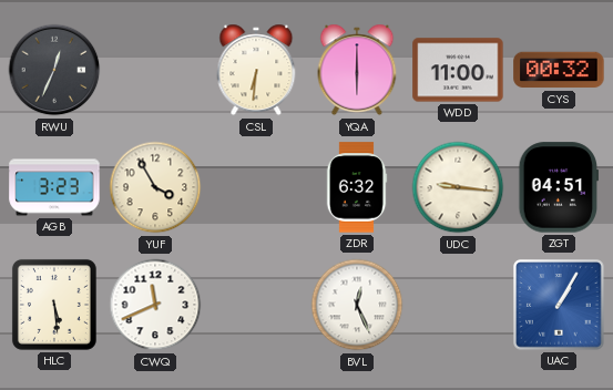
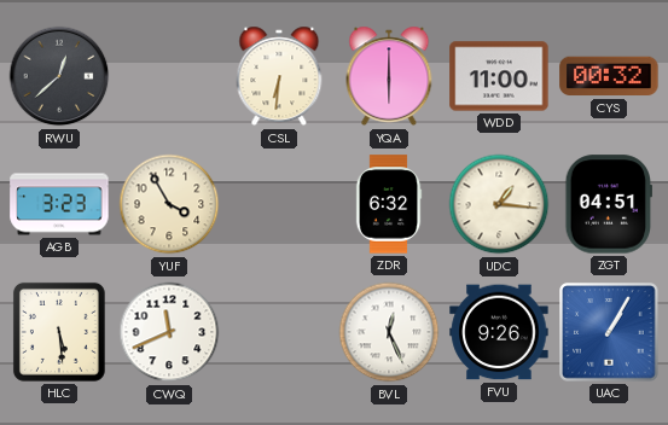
RWU: 12:34 -> 12:38
UDC: 9:16 -> 1:16
FVU: none -> 9:26
